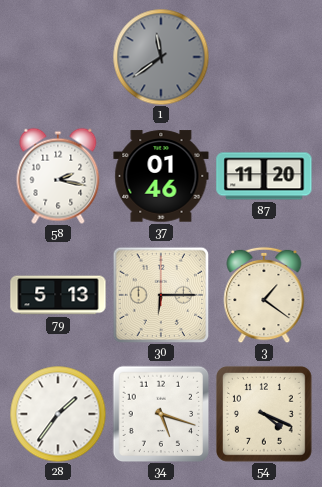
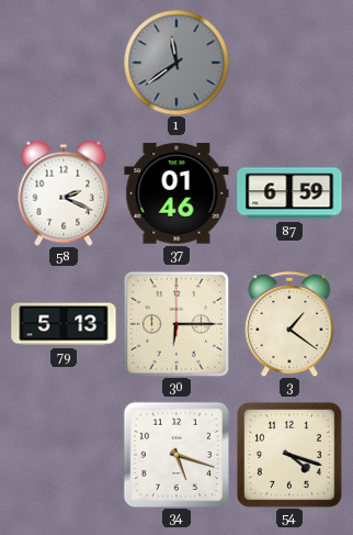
58: 2:17 -> 2:19
87: 11:20 -> 6:59
28: 1:36 -> none
54: 4:19 -> 4:18
